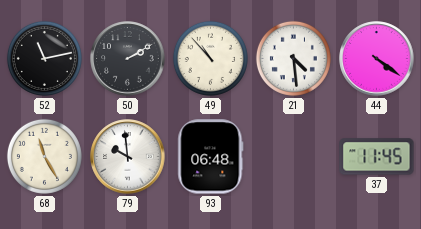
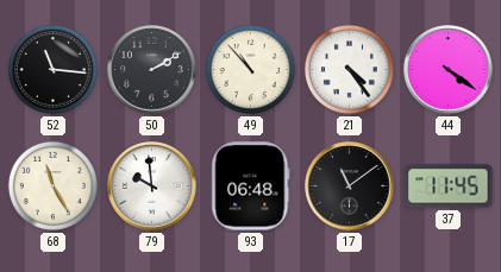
52: 11:13 -> 11:16
21: 4:29 -> 4:24
17: none -> 11:09
